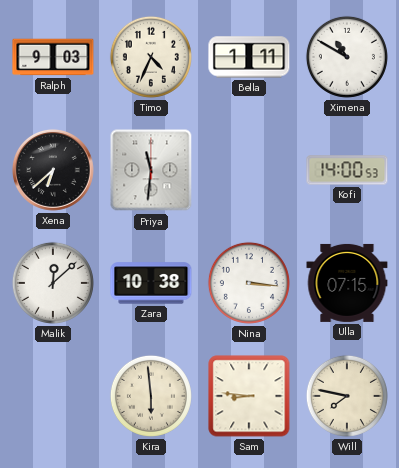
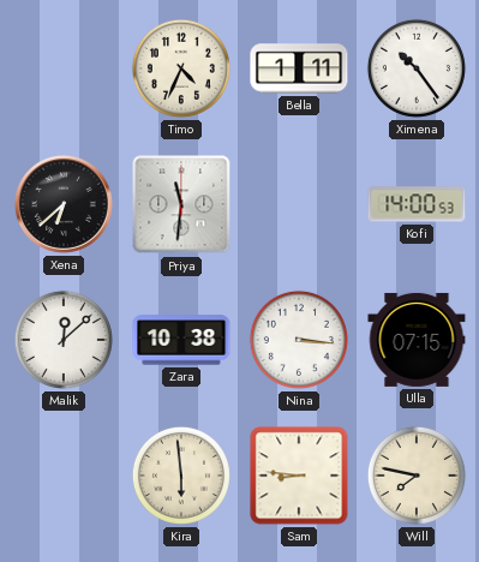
Ralph: 9:03 -> none
Ximena: 10:50 -> 10:24
